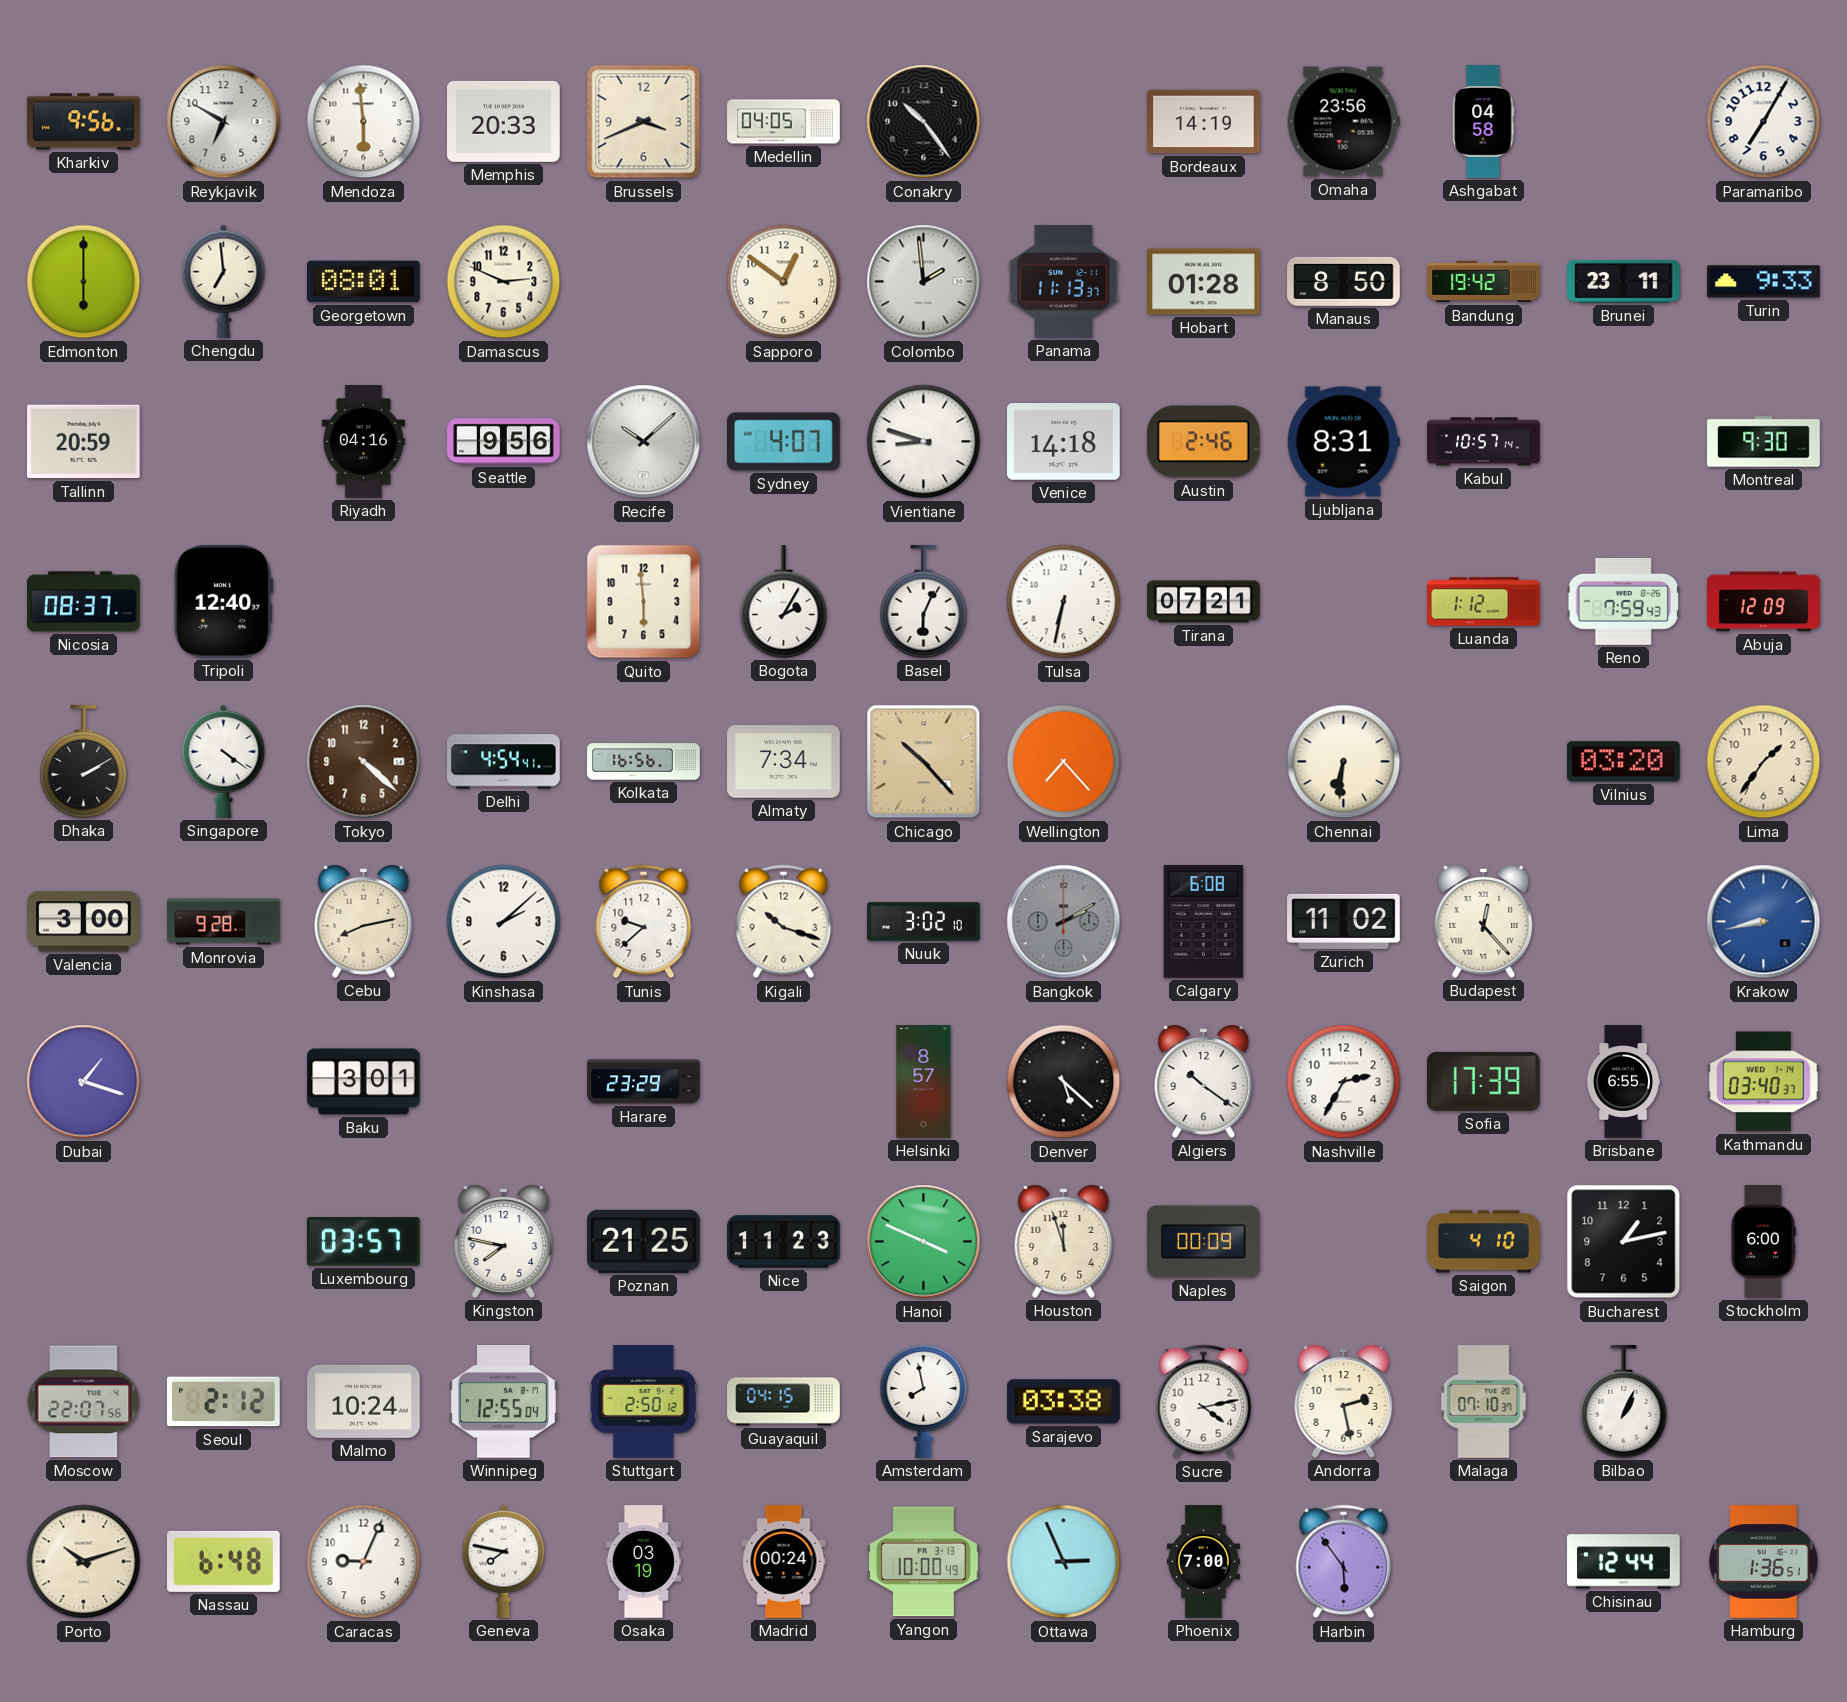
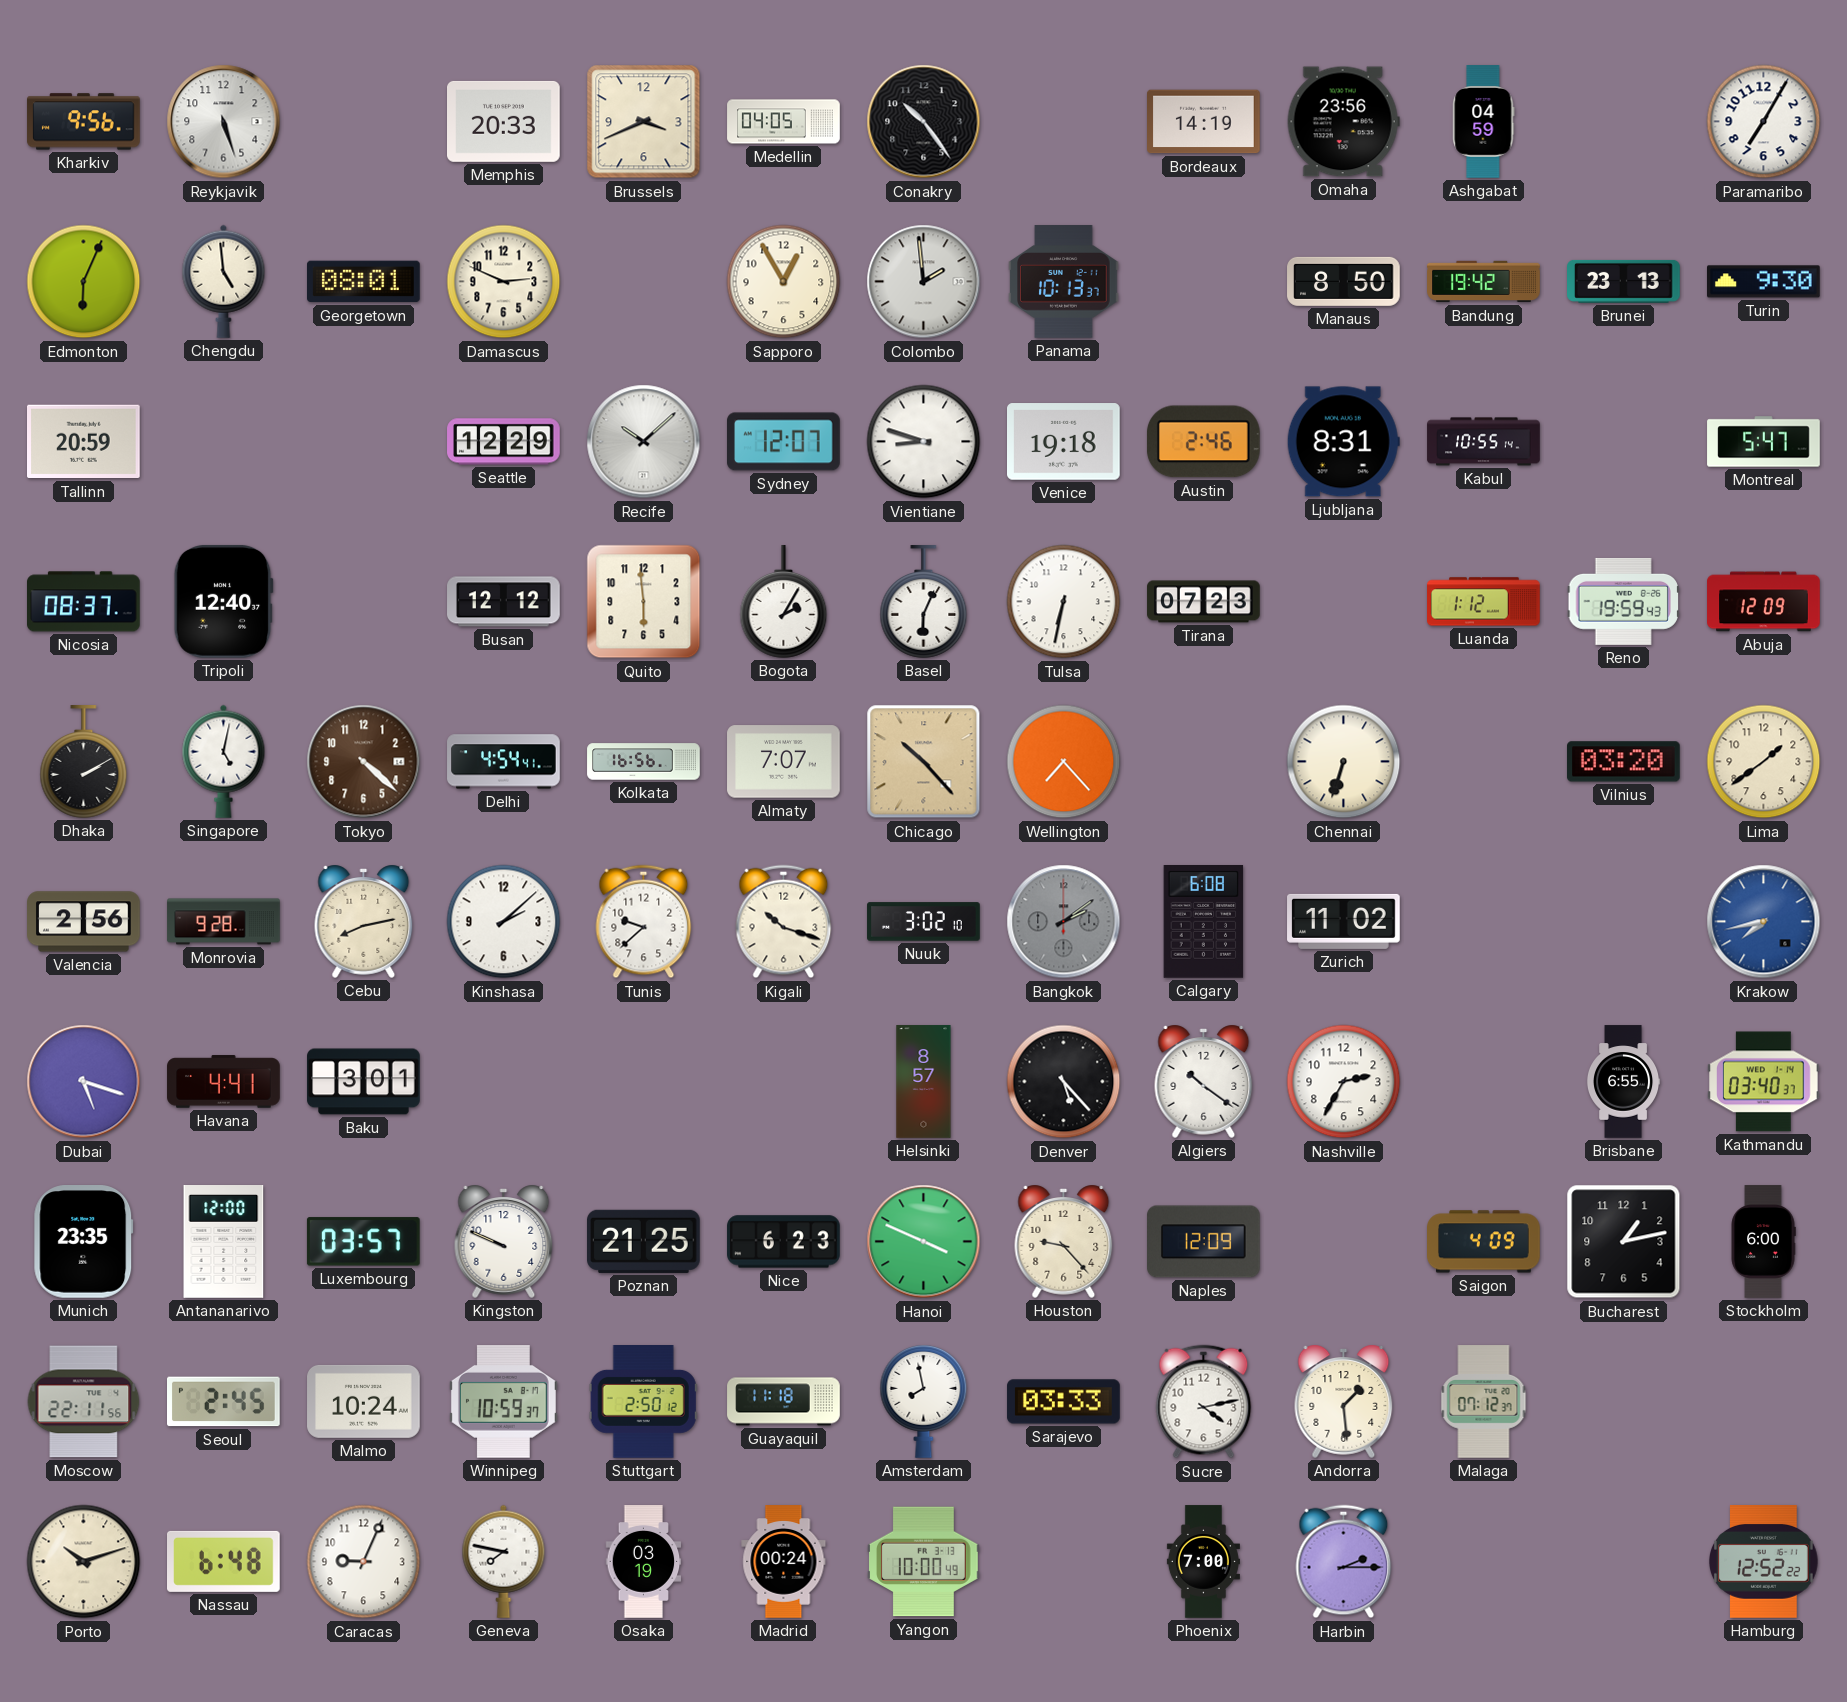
Reykjavik: 6:50 -> 5:27
Mendoza: 5:59 -> none
Ashgabat: 04:58 -> 04:59
Edmonton: 6:00 -> 6:04
Chengdu: 6:59 -> 4:59
Sapporo: 12:51 -> 12:55
Panama: 11:13 -> 10:13
Hobart: 01:28 -> none
Brunei: 23:11 -> 23:13
Turin: 9:33 -> 9:30
Riyadh: 04:16 -> none
Seattle: 9:56 -> 12:29
Sydney: 4:07 -> 12:07
Venice: 14:18 -> 19:18
Kabul: 10:57 -> 10:55
Montreal: 9:30 -> 5:47
Busan: none -> 12:12
Tirana: 07:21 -> 07:23
Reno: 7:59 -> 19:59
Singapore: 4:21 -> 5:02
Almaty: 7:34 -> 7:07
Chennai: 6:31 -> 6:33
Lima: 1:36 -> 1:39
Valencia: 3:00 -> 2:56
Bangkok: 2:10 -> 2:09
Budapest: 12:23 -> none
Krakow: 8:43 -> 7:43
Dubai: 1:18 -> 5:18
Havana: none -> 4:41
Harare: 23:29 -> none
Denver: 5:22 -> 5:23
Sofia: 17:39 -> none
Munich: none -> 23:35
Antananarivo: none -> 12:00
Kingston: 7:47 -> 9:49
Nice: 11:23 -> 6:23
Houston: 11:57 -> 9:23
Naples: 00:09 -> 12:09
Saigon: 4:10 -> 4:09
Moscow: 22:07 -> 22:11
Seoul: 2:12 -> 2:45
Winnipeg: 12:55 -> 10:59
Guayaquil: 04:15 -> 11:18
Sarajevo: 03:38 -> 03:33
Andorra: 2:28 -> 1:29
Malaga: 07:10 -> 07:12
Bilbao: 1:04 -> none
Ottawa: 2:56 -> none
Harbin: 5:54 -> 2:15
Chisinau: 12:44 -> none
Hamburg: 1:36 -> 12:52
